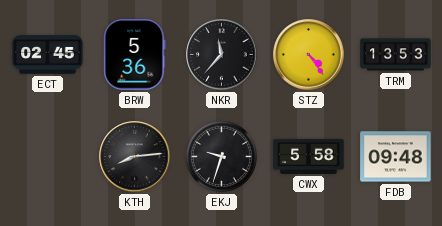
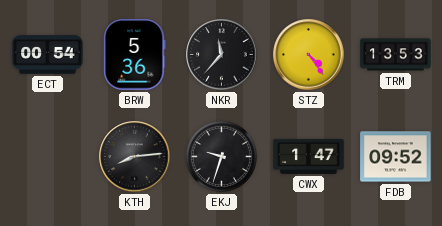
ECT: 02:45 -> 00:54
CWX: 5:58 -> 1:47
FDB: 09:48 -> 09:52
